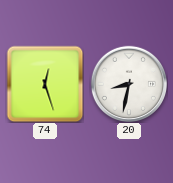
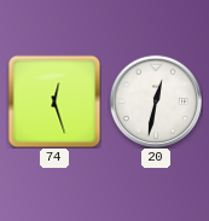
20: 8:32 -> 12:32
